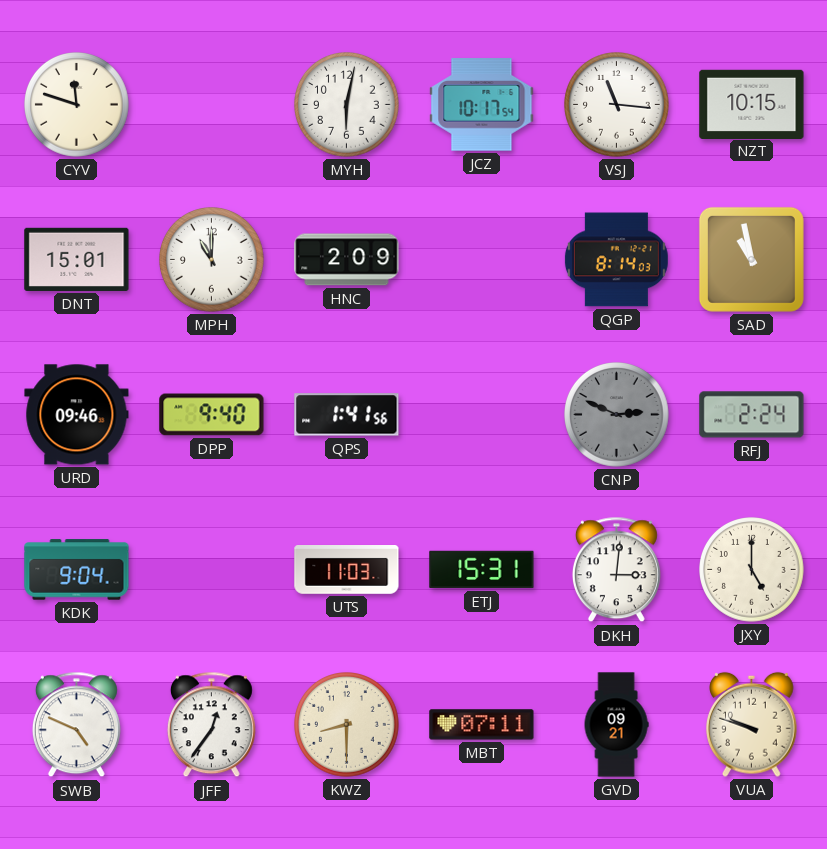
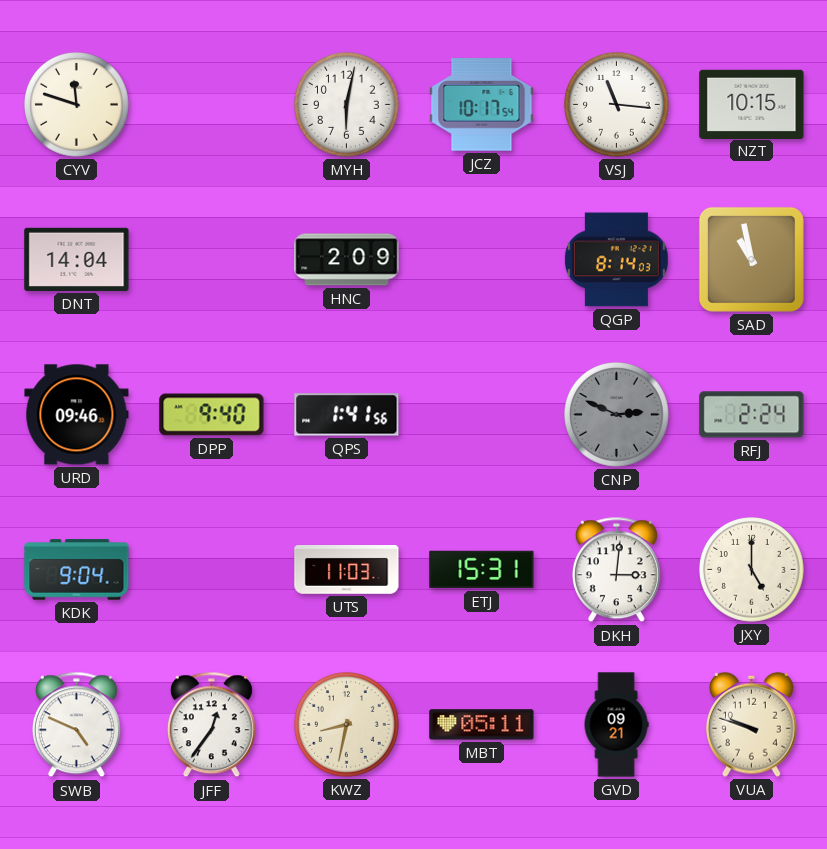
DNT: 15:01 -> 14:04
MPH: 11:00 -> none
KWZ: 8:30 -> 8:32
MBT: 07:11 -> 05:11
